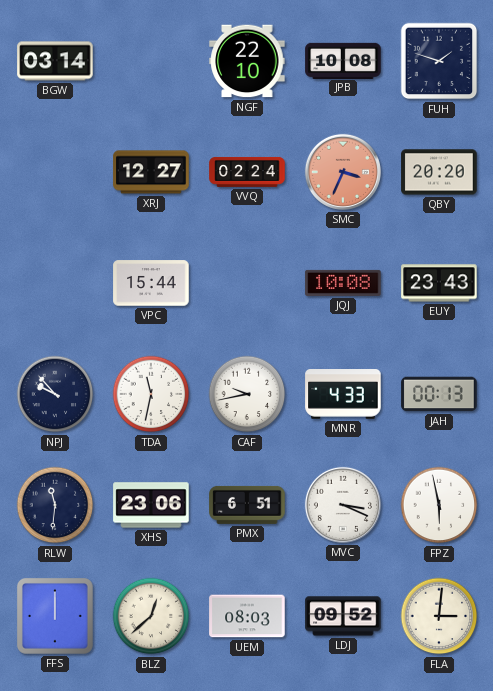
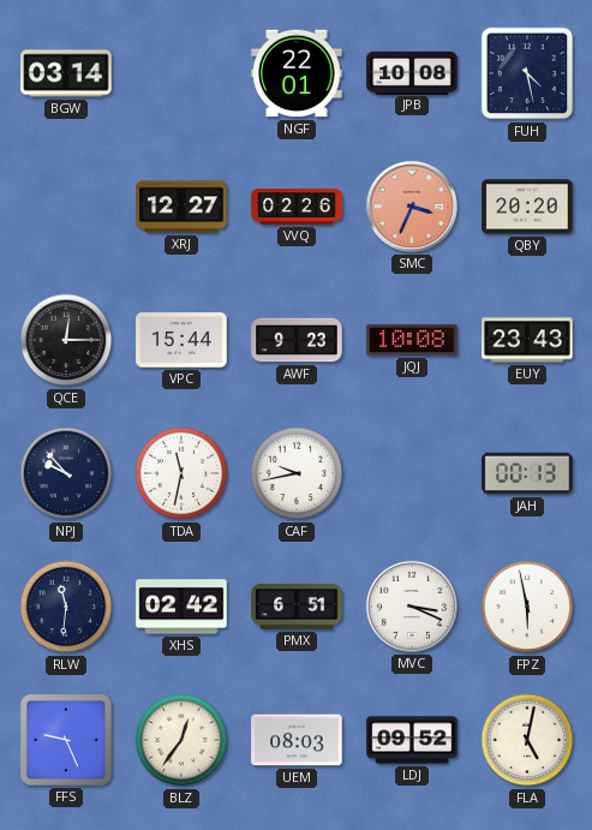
NGF: 22:10 -> 22:01
FUH: 1:48 -> 4:28
VVQ: 02:24 -> 02:26
QCE: none -> 12:15
AWF: none -> 9:23
MNR: 4:33 -> none
XHS: 23:06 -> 02:42
FFS: 12:00 -> 9:26
BLZ: 12:38 -> 12:36
FLA: 3:01 -> 5:02
